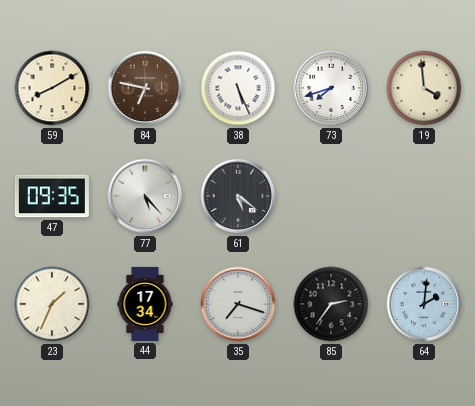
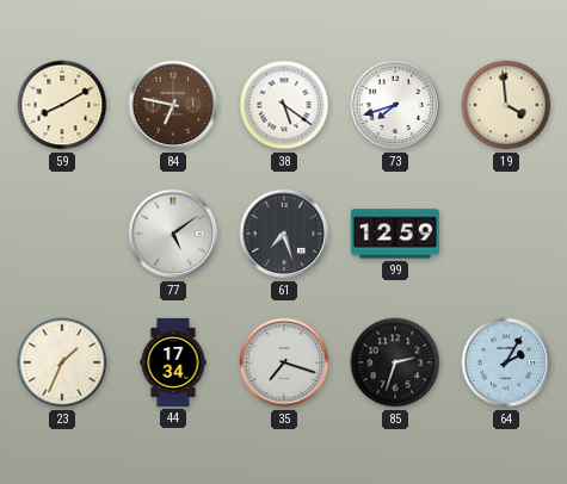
38: 5:26 -> 5:21
47: 09:35 -> none
77: 5:23 -> 5:09
61: 5:21 -> 7:27
99: none -> 12:59
85: 2:36 -> 2:33
64: 2:01 -> 2:05
